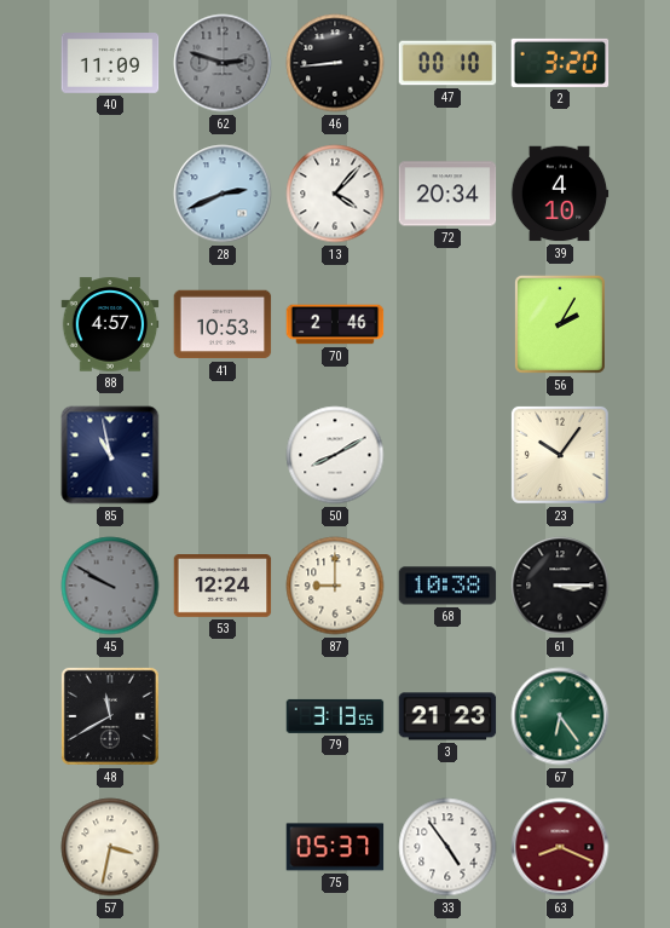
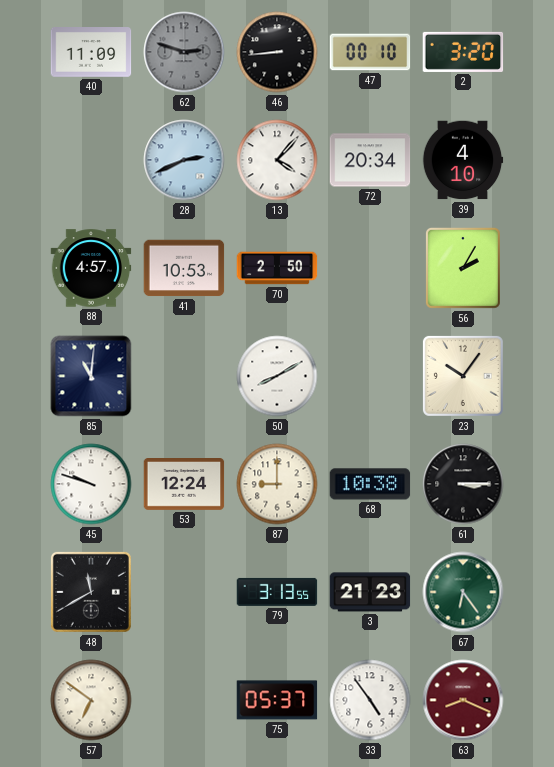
70: 2:46 -> 2:50
85: 10:58 -> 11:01
45: 9:50 -> 9:48
45 dial: grey -> white
57: 3:32 -> 6:51
